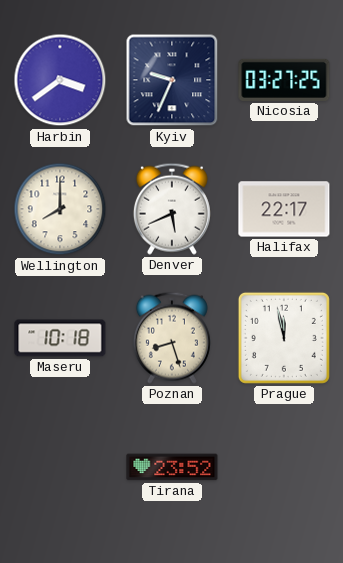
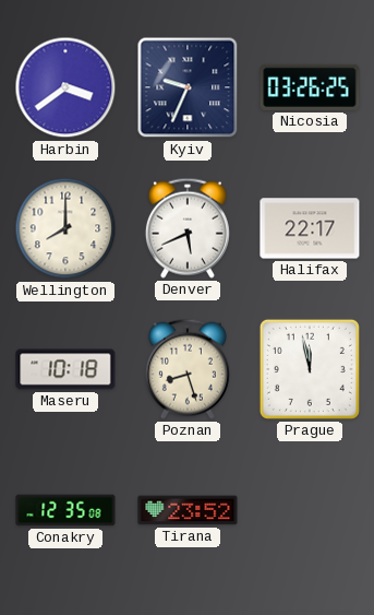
Nicosia: 03:27 -> 03:26
Conakry: none -> 12:35
